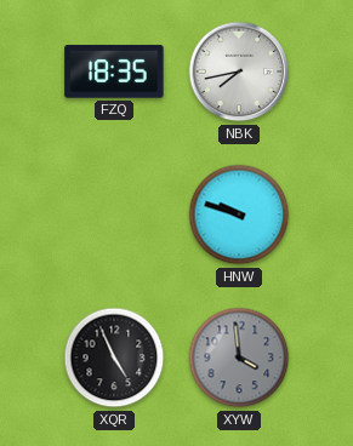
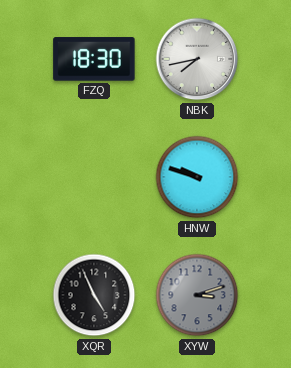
FZQ: 18:35 -> 18:30
XYW: 3:59 -> 3:12
